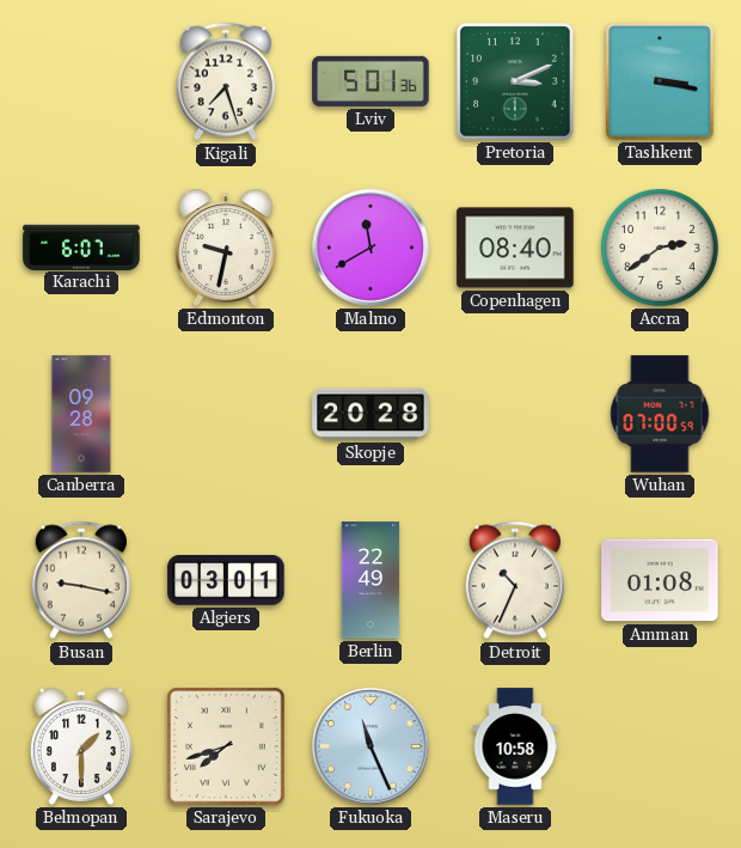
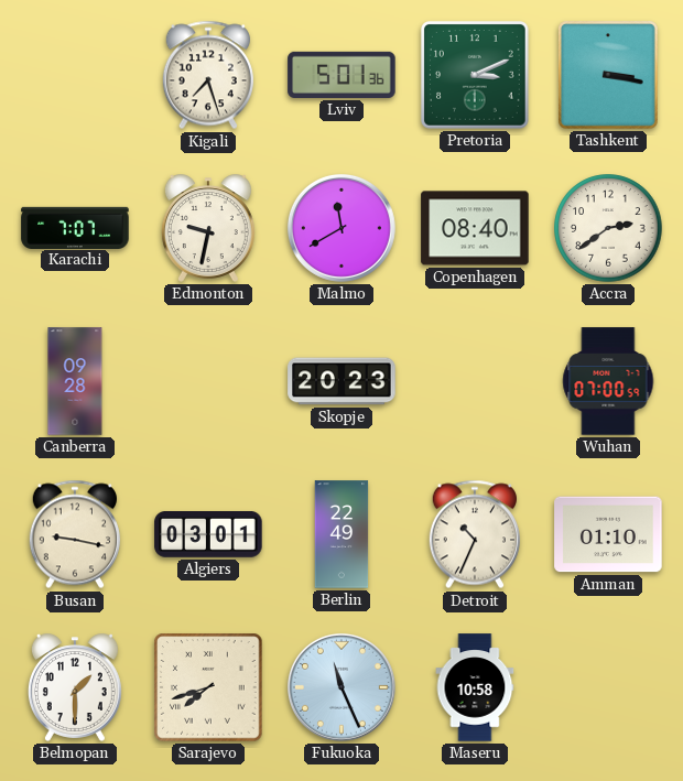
Karachi: 6:07 -> 7:07
Skopje: 20:28 -> 20:23
Amman: 01:08 -> 01:10
